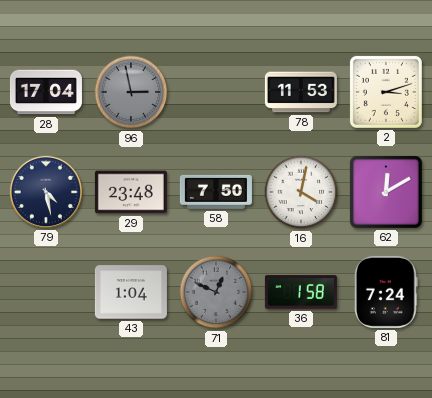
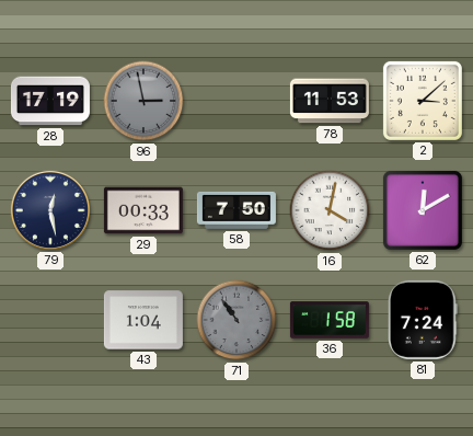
28: 17:04 -> 17:19
2: 3:12 -> 3:08
79: 4:28 -> 12:28
29: 23:48 -> 00:33
71: 12:49 -> 10:54
